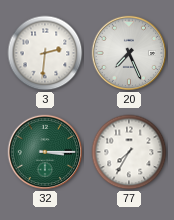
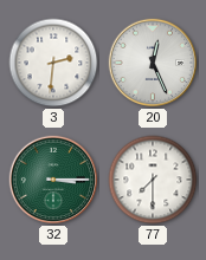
20: 7:26 -> 12:26
77: 7:35 -> 7:30
